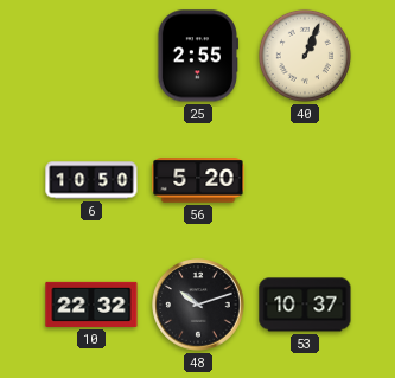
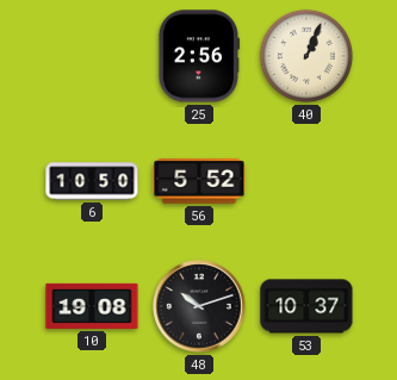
25: 2:55 -> 2:56
56: 5:20 -> 5:52
10: 22:32 -> 19:08
